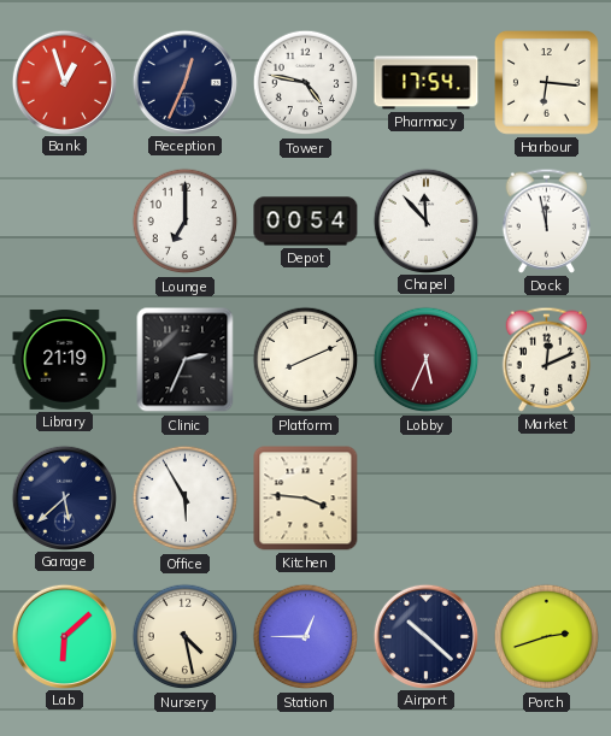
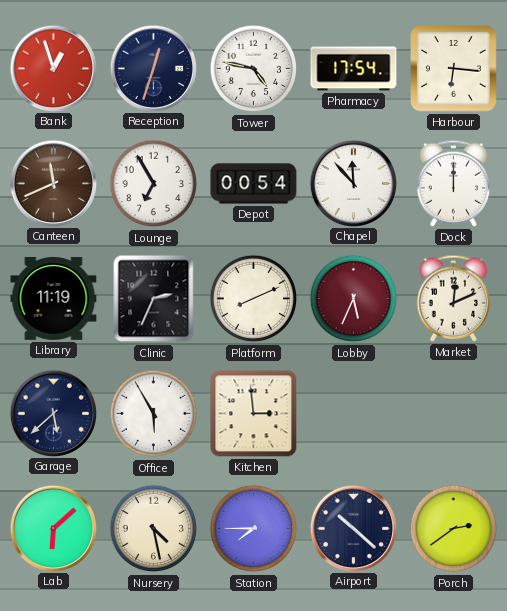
Reception: 12:34 -> 12:33
Canteen: none -> 11:41
Lounge: 7:00 -> 6:55
Dock: 11:58 -> 12:00
Library: 21:19 -> 11:19
Kitchen: 3:46 -> 2:59
Station: 12:45 -> 7:45
Porch: 2:42 -> 2:39
